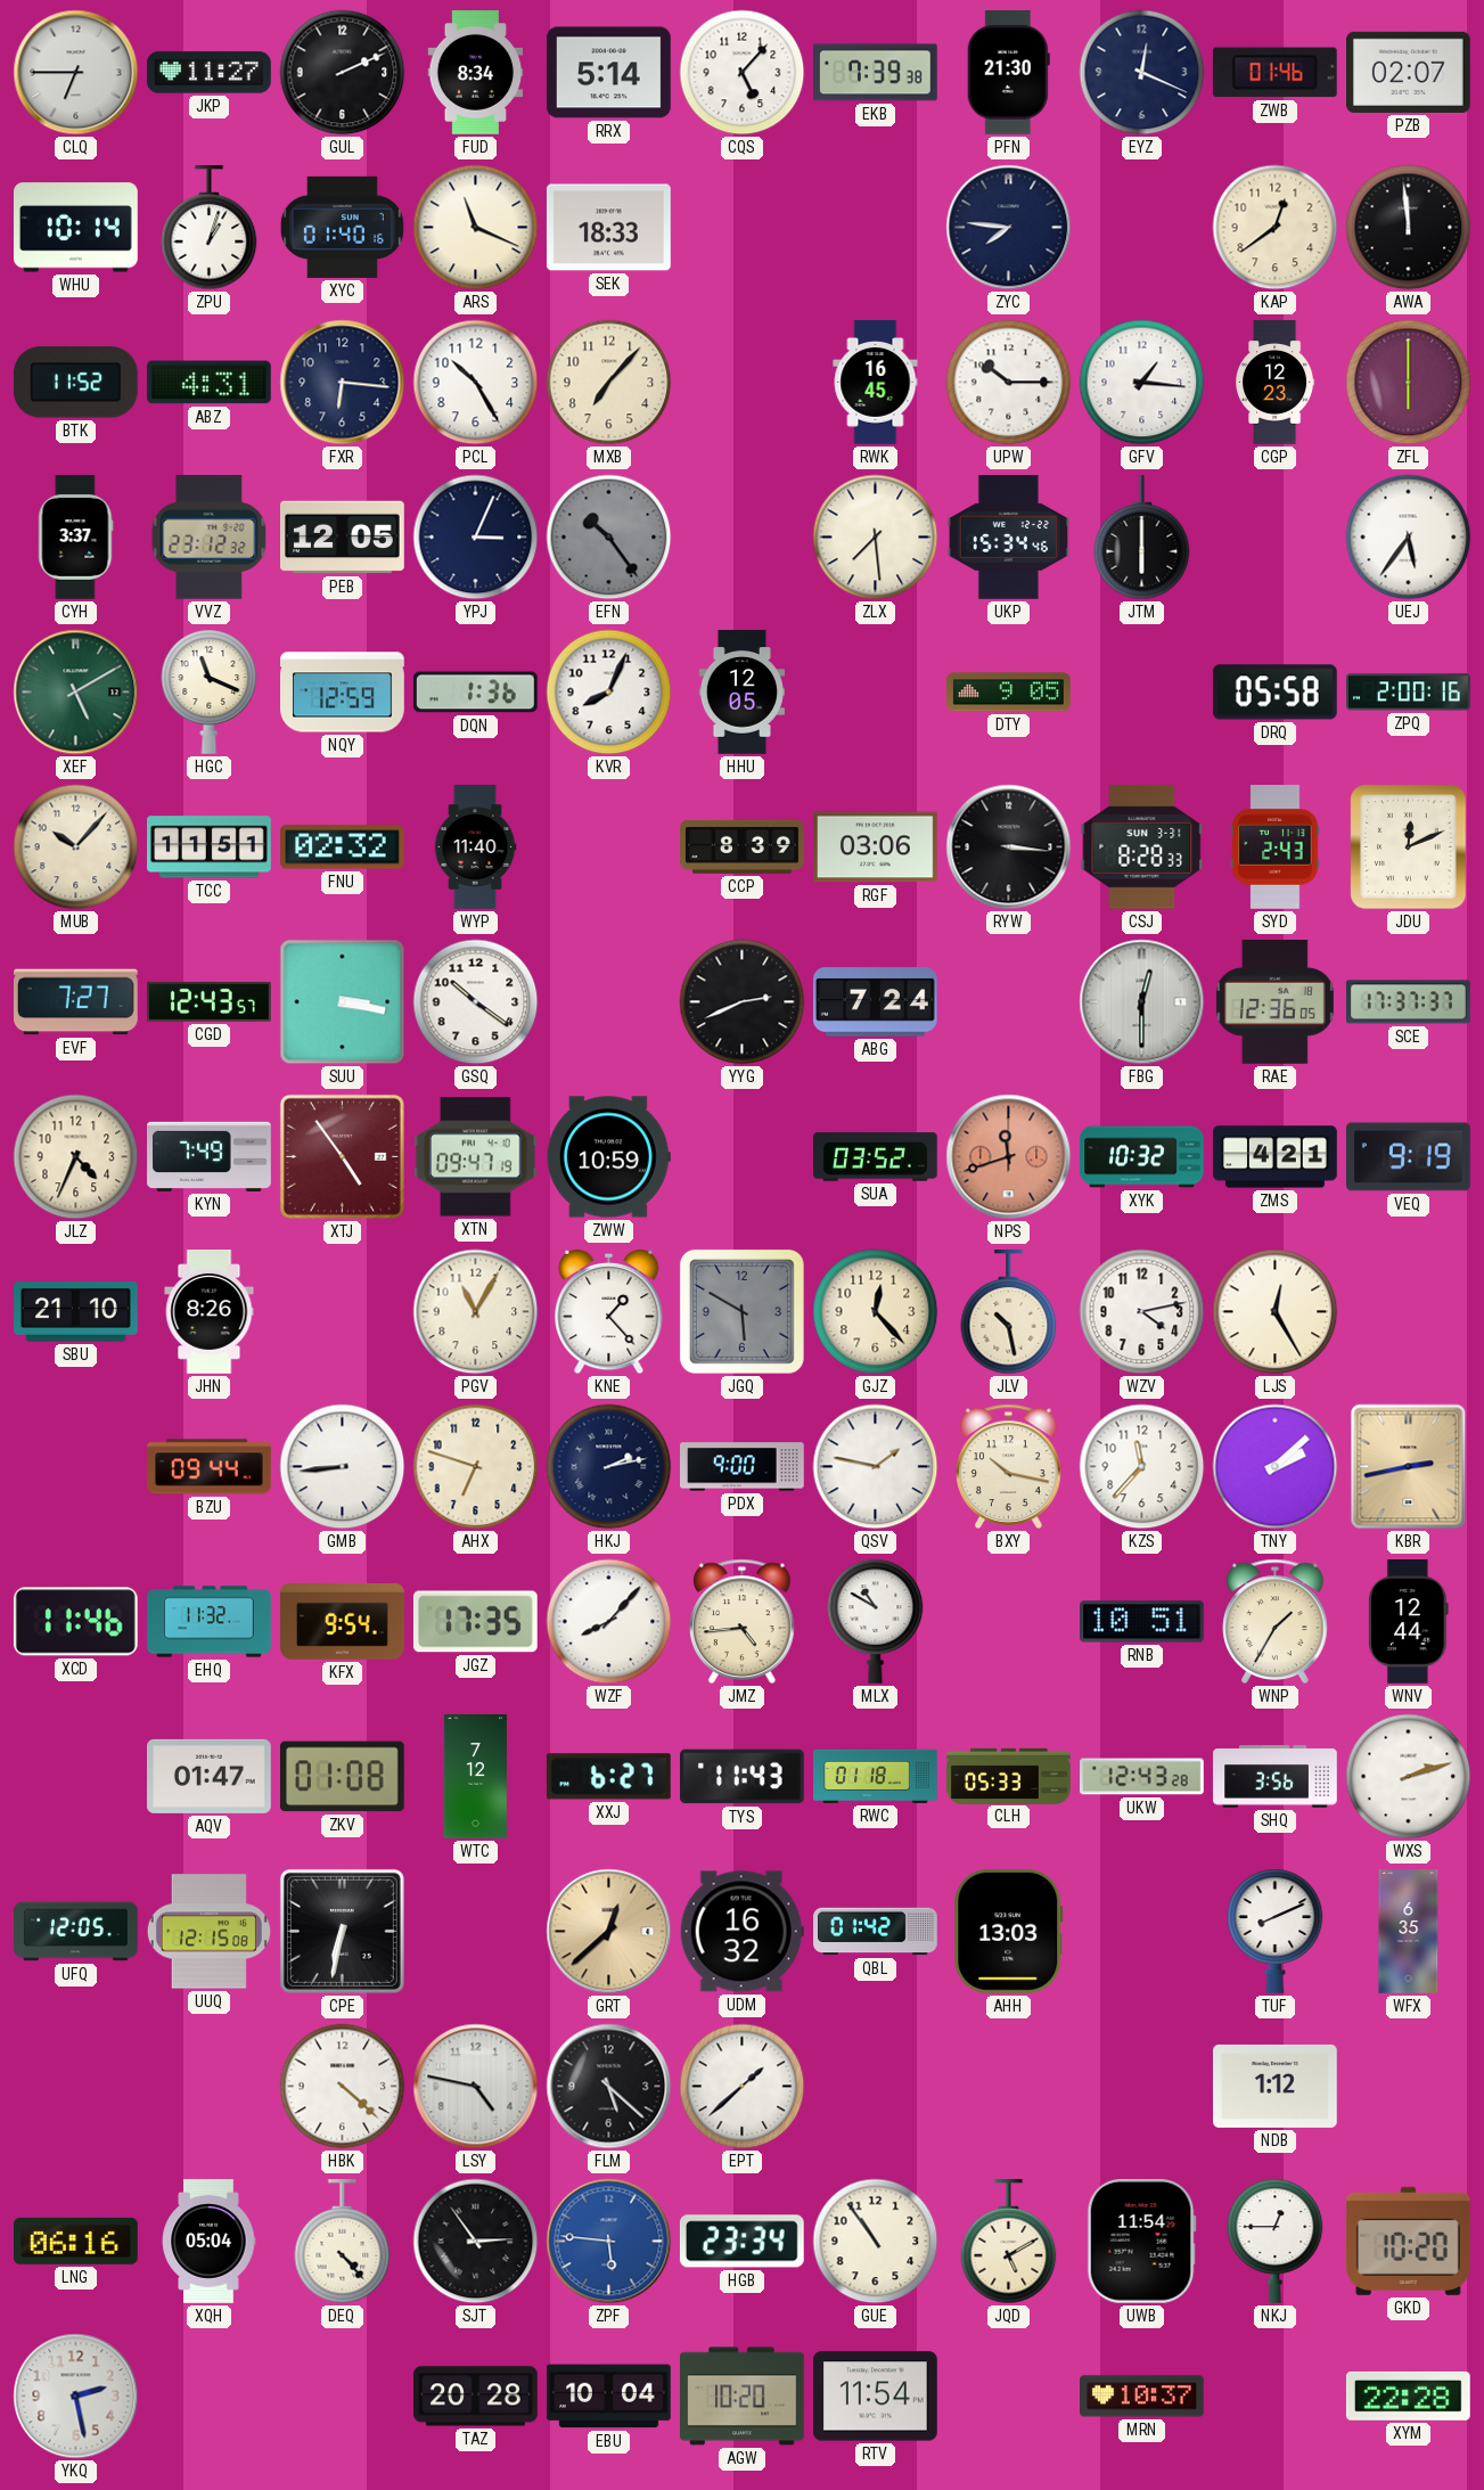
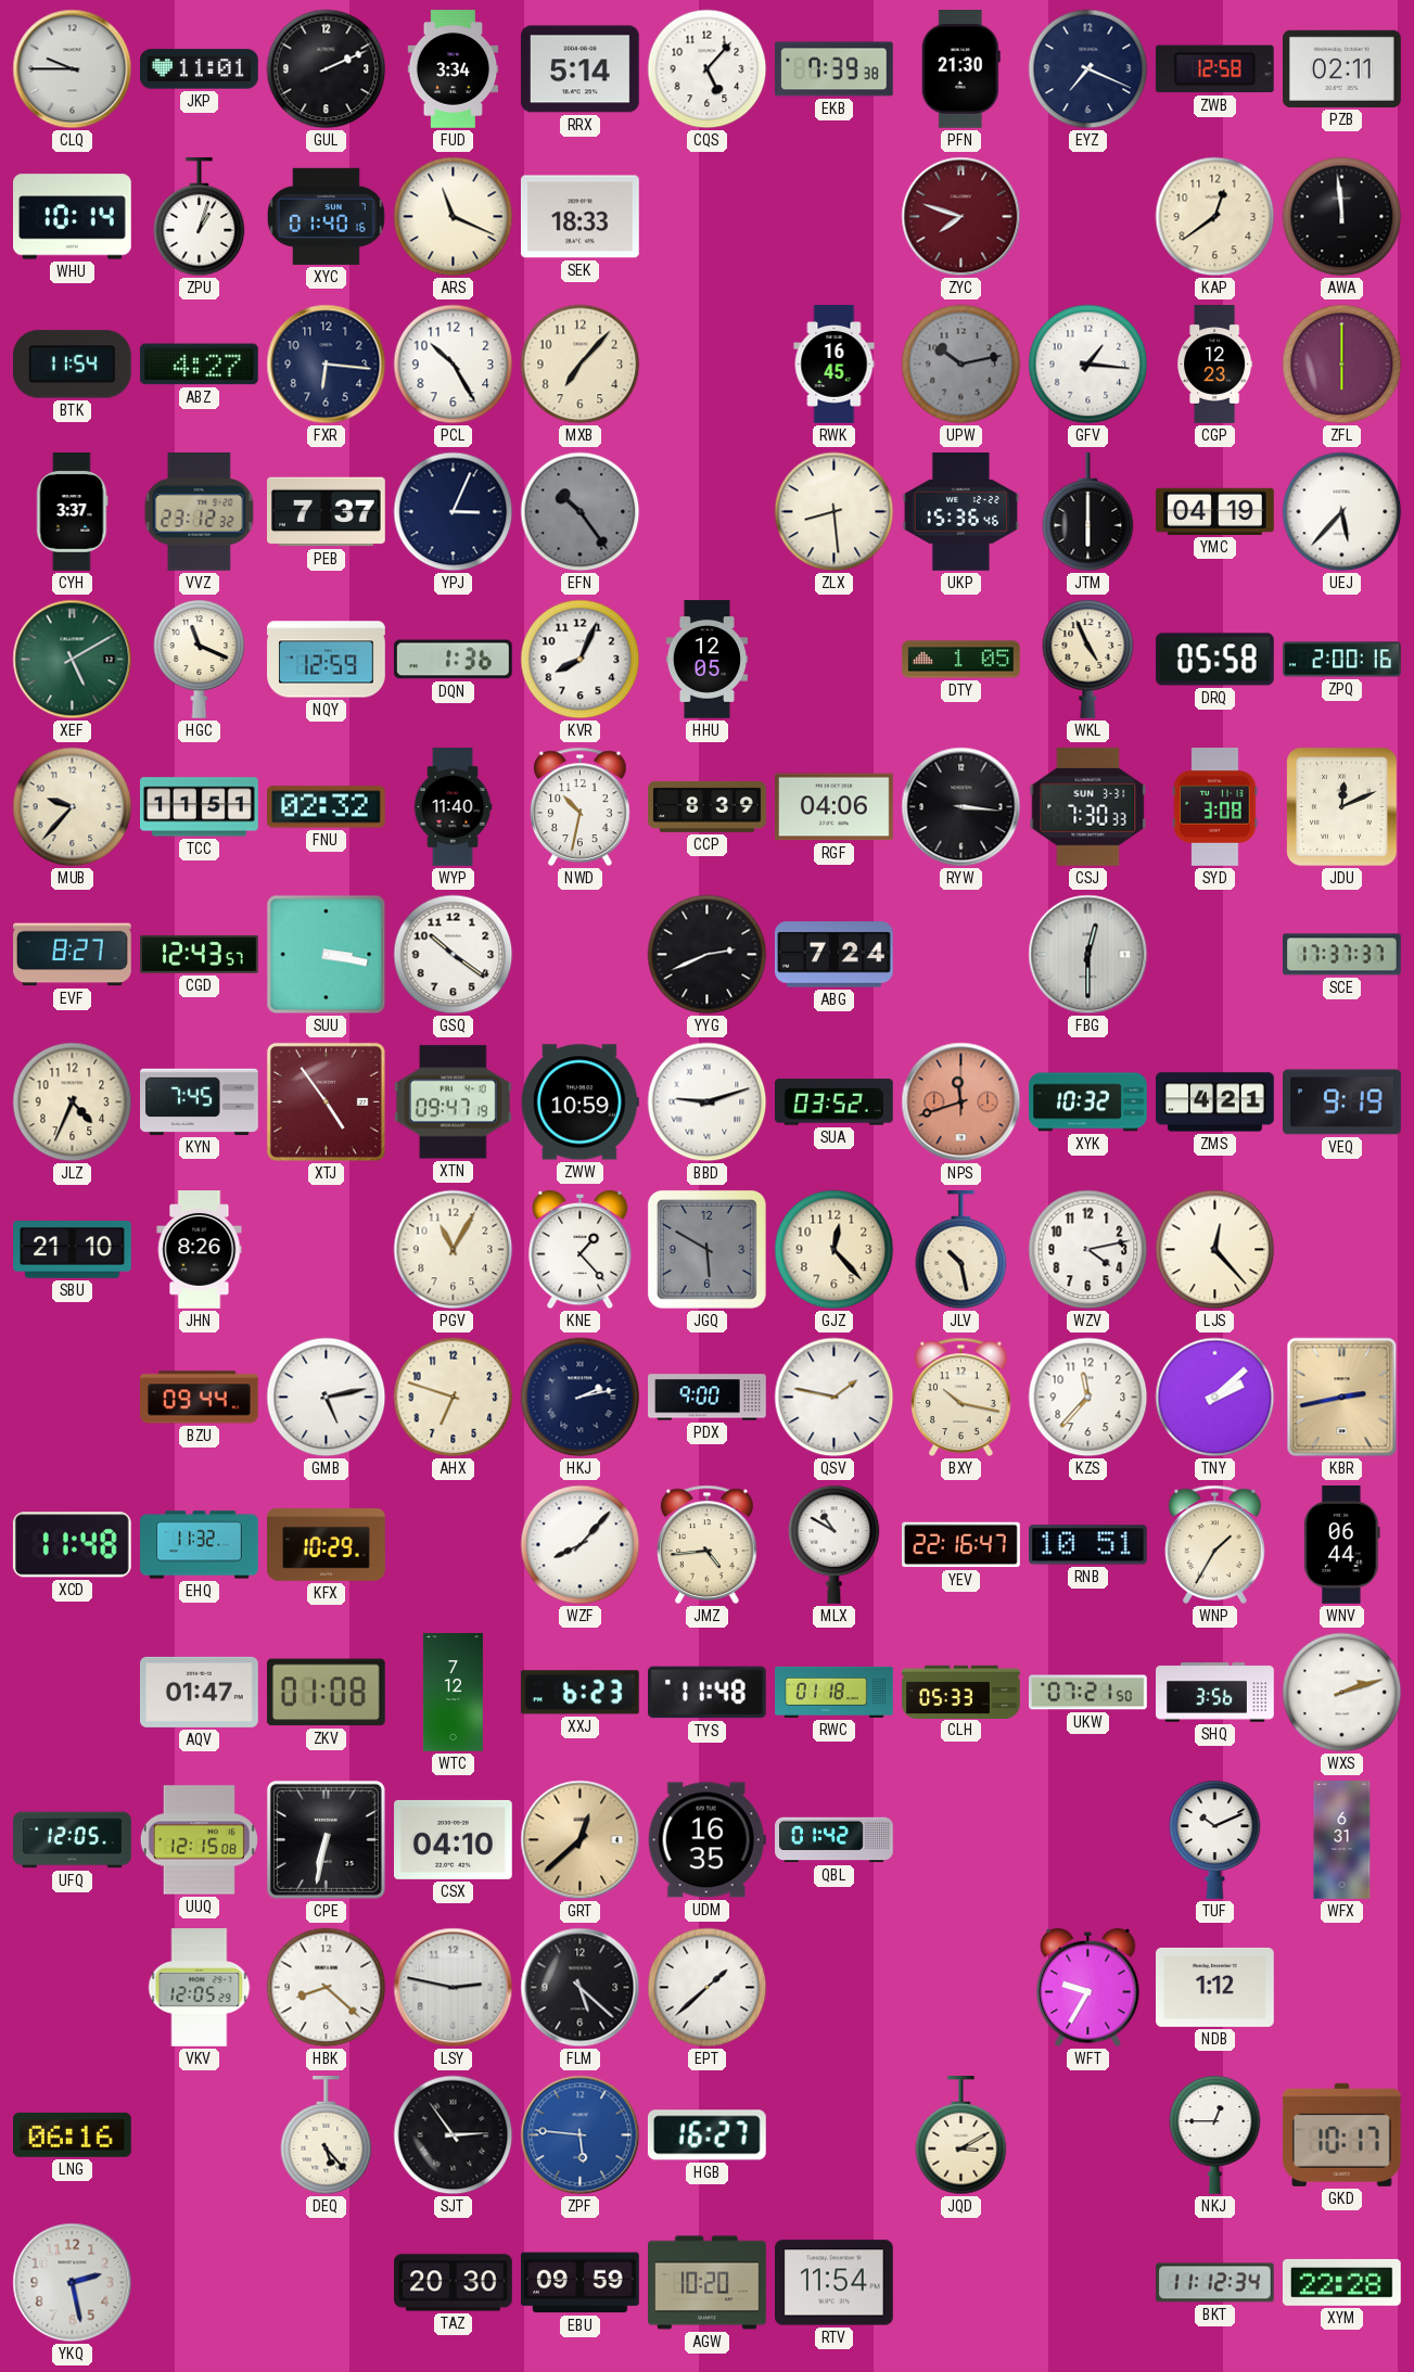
CLQ: 6:45 -> 9:45
JKP: 11:27 -> 11:01
FUD: 8:34 -> 3:34
EYZ: 12:19 -> 7:19
ZWB: 01:46 -> 12:58
PZB: 02:07 -> 02:11
ZYC: 7:46 -> 7:48
ZYC dial: navy -> burgundy
BTK: 11:52 -> 11:54
ABZ: 4:31 -> 4:27
UPW: 10:15 -> 10:13
UPW dial: white -> grey
PEB: 12:05 -> 7:37
ZLX: 7:29 -> 8:29
UKP: 15:34 -> 15:36
YMC: none -> 04:19
UEJ: 5:36 -> 5:37
DTY: 9:05 -> 1:05
WKL: none -> 4:56
MUB: 10:07 -> 9:37
NWD: none -> 10:32
RGF: 03:06 -> 04:06
CSJ: 8:28 -> 7:30
SYD: 2:43 -> 3:08
EVF: 7:27 -> 8:27
RAE: 12:36 -> none
KYN: 7:49 -> 7:45
BBD: none -> 9:12
LJS: 12:25 -> 12:23
GMB: 8:44 -> 5:13
XCD: 11:46 -> 11:48
KFX: 9:54 -> 10:29
JGZ: 17:35 -> none
YEV: none -> 22:16
WNV: 12:44 -> 06:44
XXJ: 6:27 -> 6:23
TYS: 11:43 -> 11:48
UKW: 12:43 -> 07:21
CSX: none -> 04:10
UDM: 16:32 -> 16:35
AHH: 13:03 -> none
TUF: 8:11 -> 10:11
WFX: 6:35 -> 6:31
VKV: none -> 12:05
HBK: 4:22 -> 8:22
LSY: 4:47 -> 2:47
WFT: none -> 9:35
XQH: 05:04 -> none
DEQ: 4:23 -> 5:23
HGB: 23:34 -> 16:27
GUE: 10:54 -> none
JQD: 5:10 -> 3:10
UWB: 11:54 -> none
GKD: 10:20 -> 10:17
TAZ: 20:28 -> 20:30
EBU: 10:04 -> 09:59
MRN: 10:37 -> none
BKT: none -> 11:12
